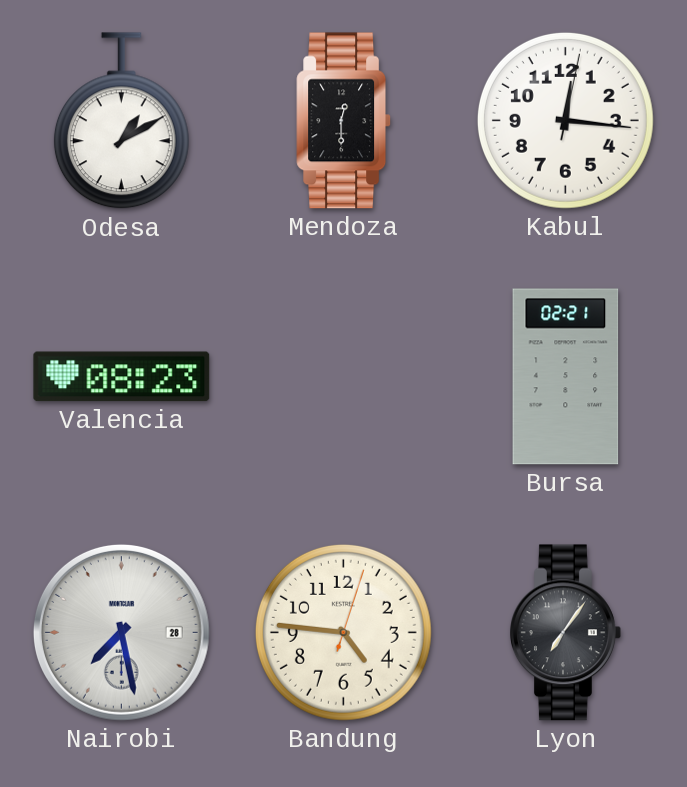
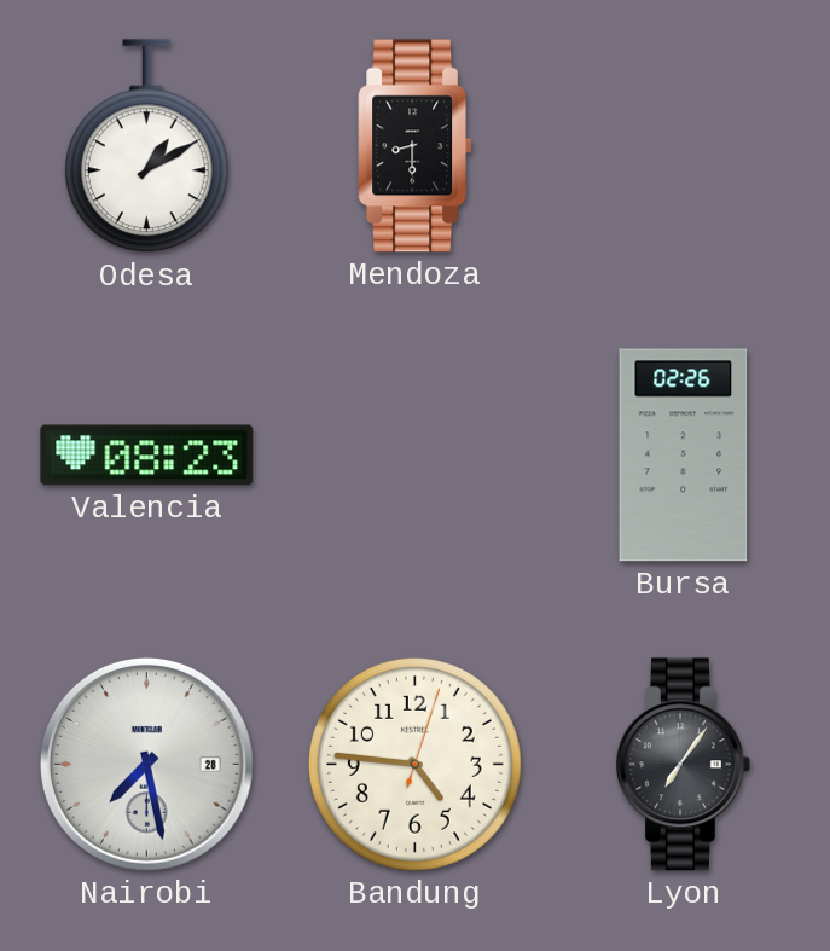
Mendoza: 12:30 -> 8:30
Kabul: 12:16 -> none
Bursa: 02:21 -> 02:26
